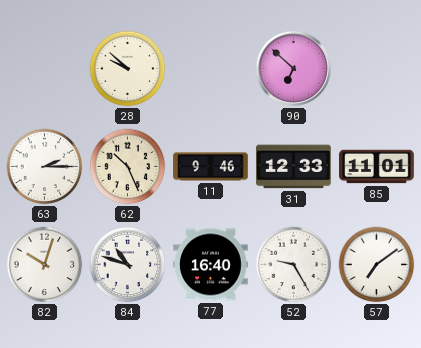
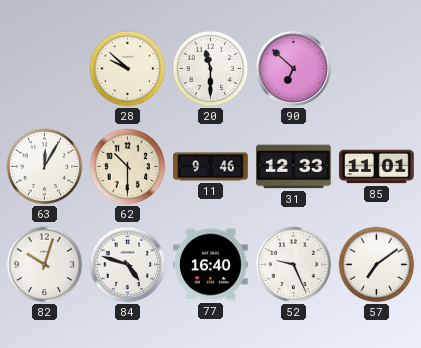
20: none -> 11:30
63: 2:15 -> 12:05
62: 10:26 -> 10:30
84: 10:48 -> 4:48
52: 9:25 -> 9:26
